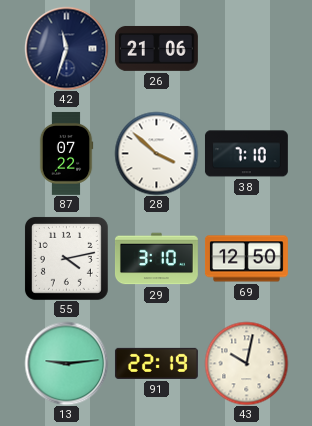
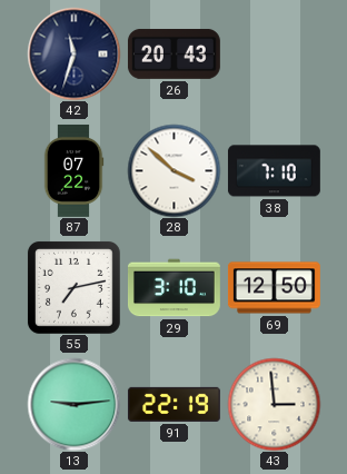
26: 21:06 -> 20:43
55: 4:13 -> 7:13
43: 10:02 -> 2:59
